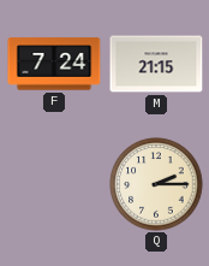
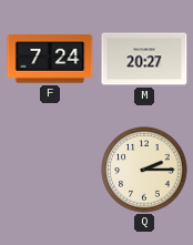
M: 21:15 -> 20:27
